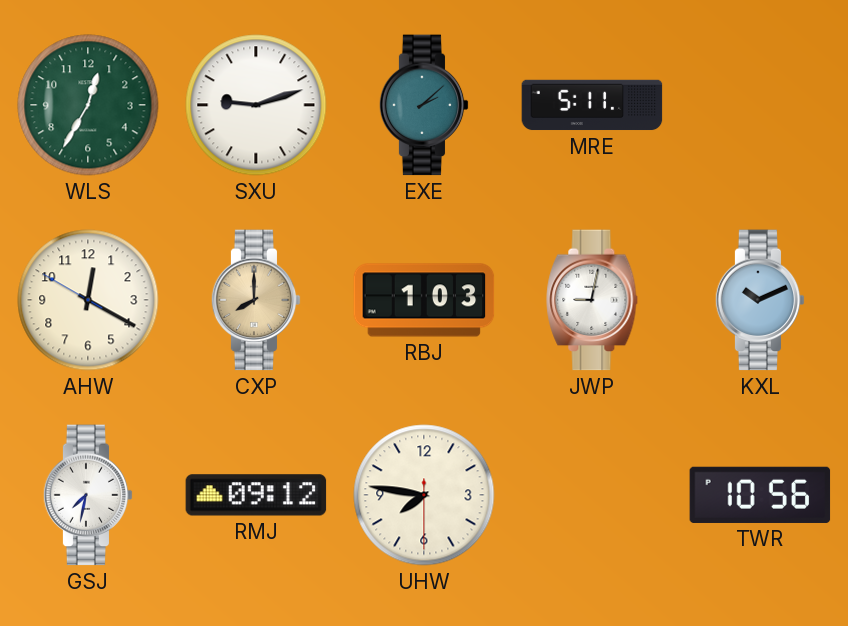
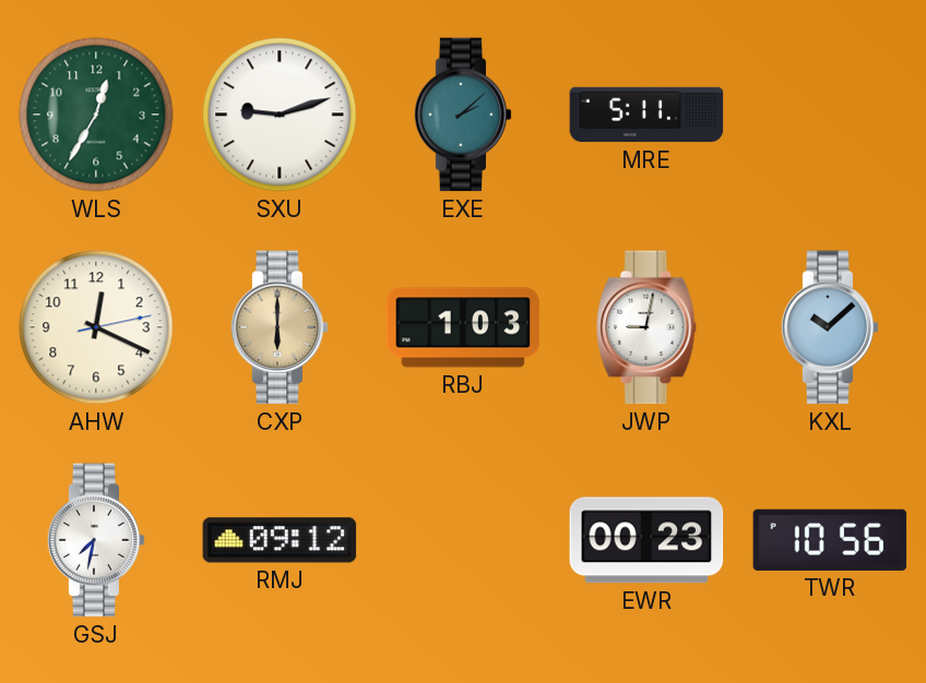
AHW: 12:19:50 -> 12:19:13
CXP: 8:00 -> 6:00
KXL: 10:11 -> 10:08
UHW: 7:46 -> none
EWR: none -> 00:23
